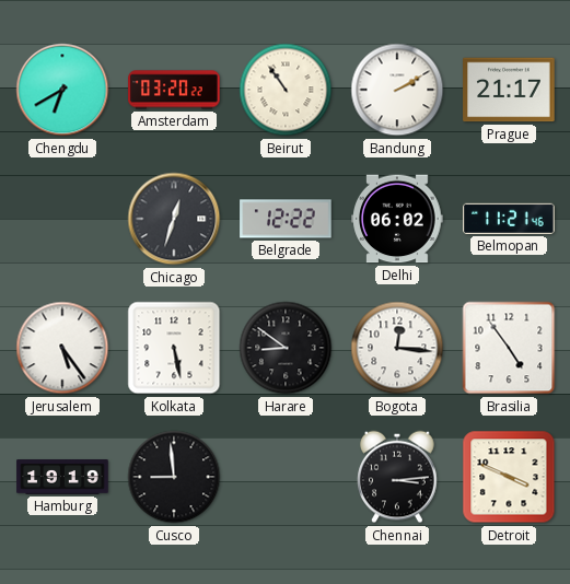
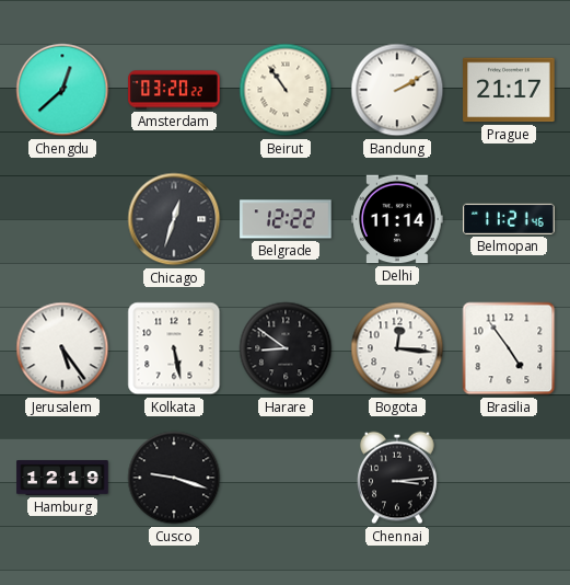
Chengdu: 6:40 -> 12:38
Delhi: 06:02 -> 11:14
Hamburg: 19:19 -> 12:19
Cusco: 8:59 -> 9:18
Detroit: 3:49 -> none
